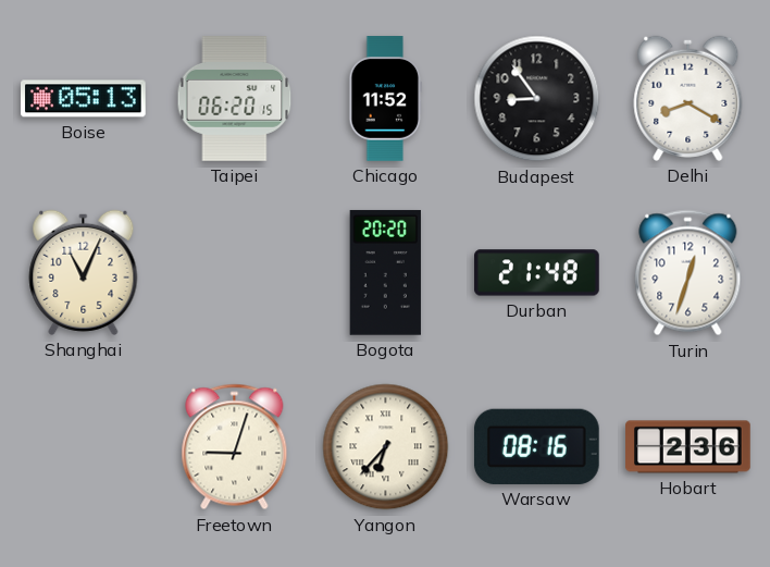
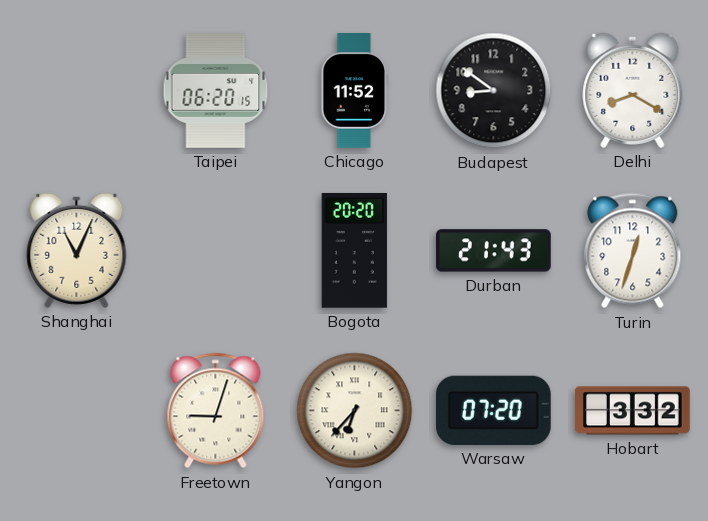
Boise: 05:13 -> none
Budapest: 8:54 -> 8:51
Durban: 21:48 -> 21:43
Warsaw: 08:16 -> 07:20
Hobart: 2:36 -> 3:32
